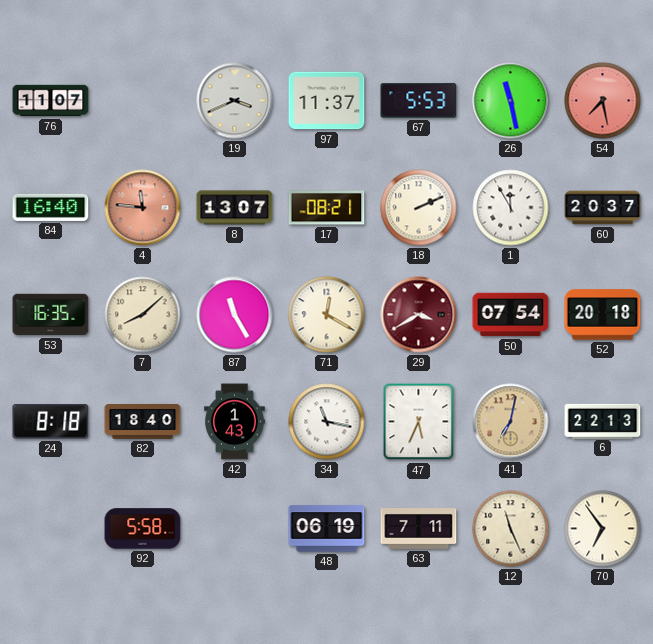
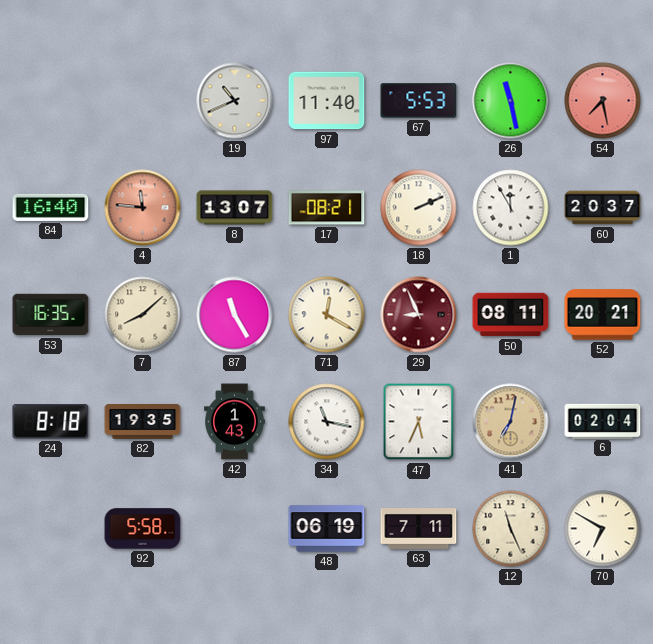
76: 11:07 -> none
19: 3:41 -> 10:41
97: 11:37 -> 11:40
29: 3:40 -> 8:56
50: 07:54 -> 08:11
52: 20:18 -> 20:21
82: 18:40 -> 19:35
6: 22:13 -> 02:04
70: 6:54 -> 6:50
